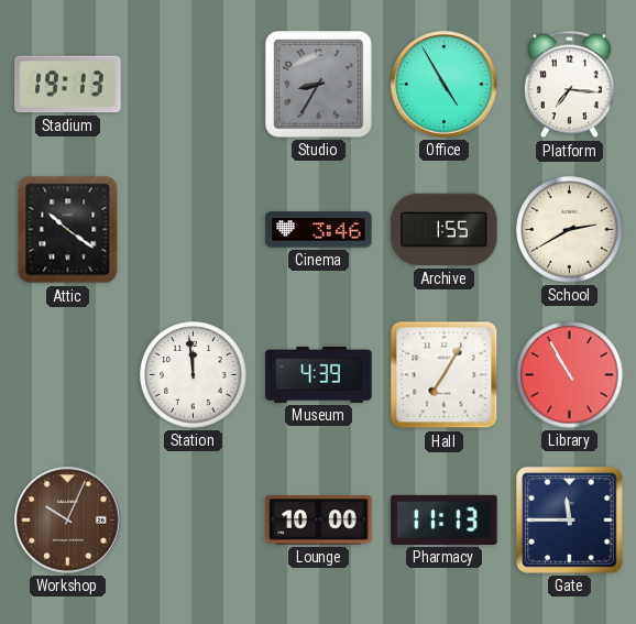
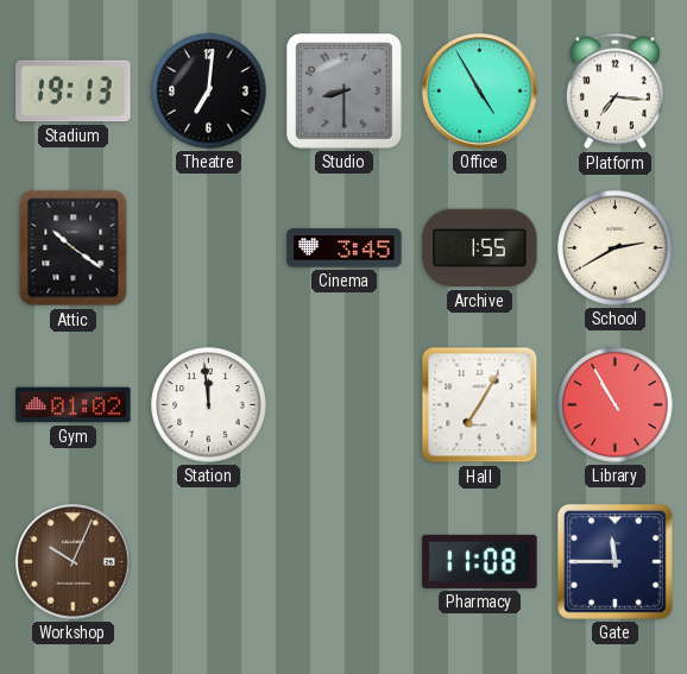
Theatre: none -> 7:01
Studio: 8:35 -> 8:30
Cinema: 3:46 -> 3:45
Gym: none -> 01:02
Museum: 4:39 -> none
Lounge: 10:00 -> none
Pharmacy: 11:13 -> 11:08
